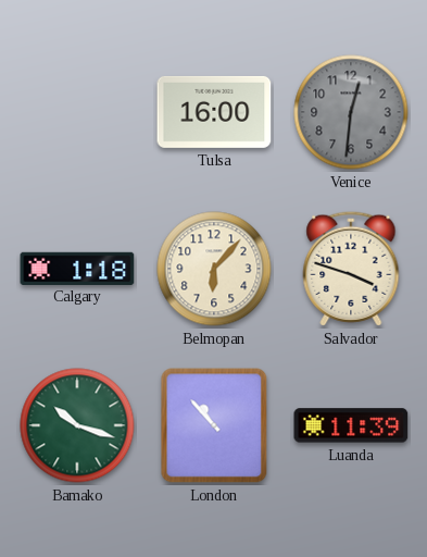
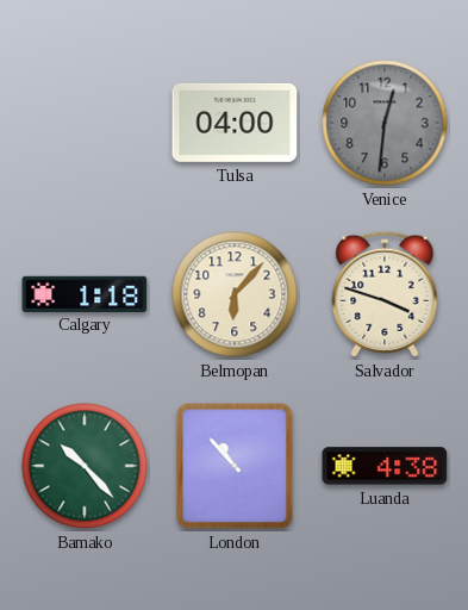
Tulsa: 16:00 -> 04:00
Bamako: 10:18 -> 10:23
Luanda: 11:39 -> 4:38
